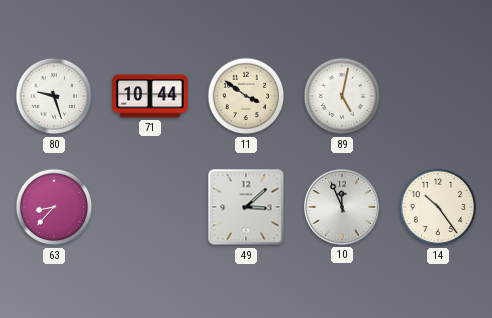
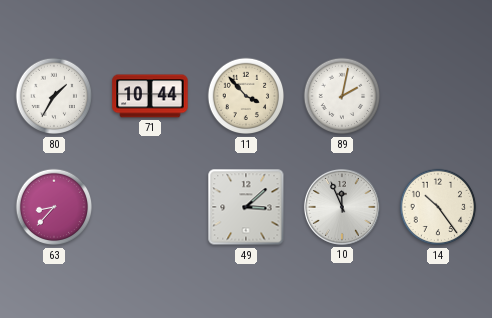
80: 9:27 -> 1:35
11: 3:51 -> 3:53
89: 5:02 -> 2:02
